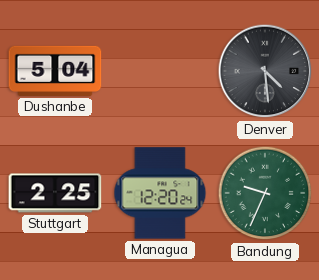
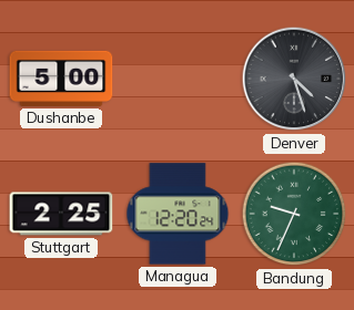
Dushanbe: 5:04 -> 5:00
Denver: 4:29 -> 4:27
